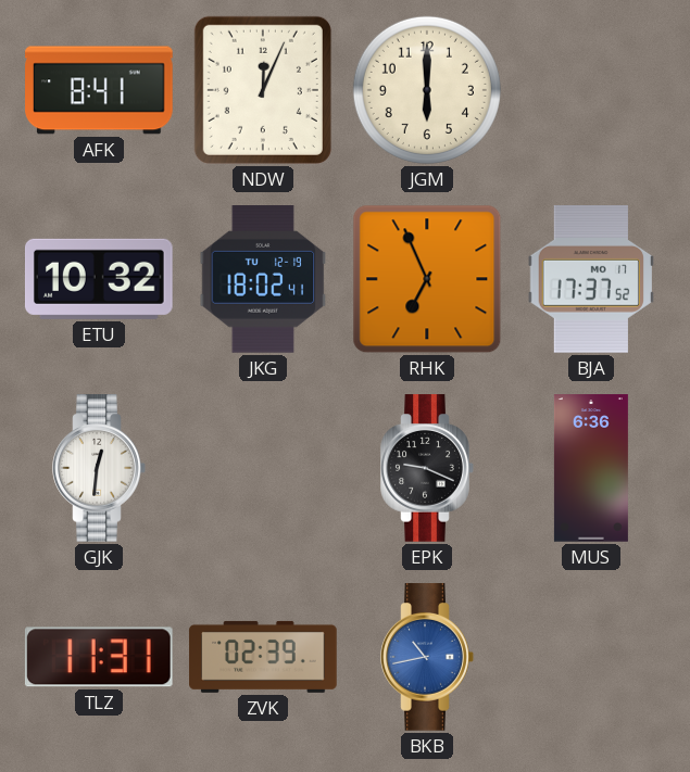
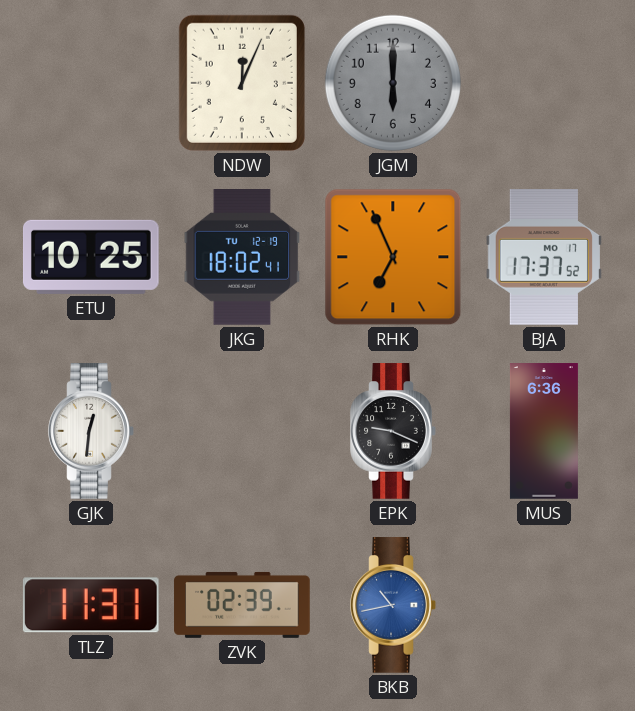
AFK: 8:41 -> none
JGM dial: cream -> grey
ETU: 10:32 -> 10:25
